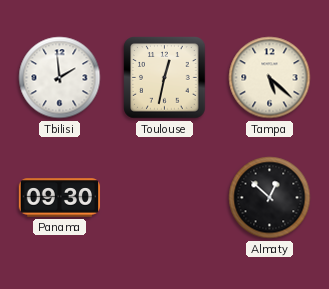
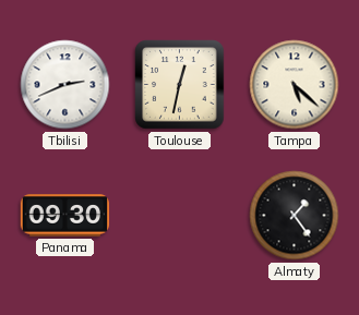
Tbilisi: 1:59 -> 2:41
Almaty: 12:52 -> 1:24
